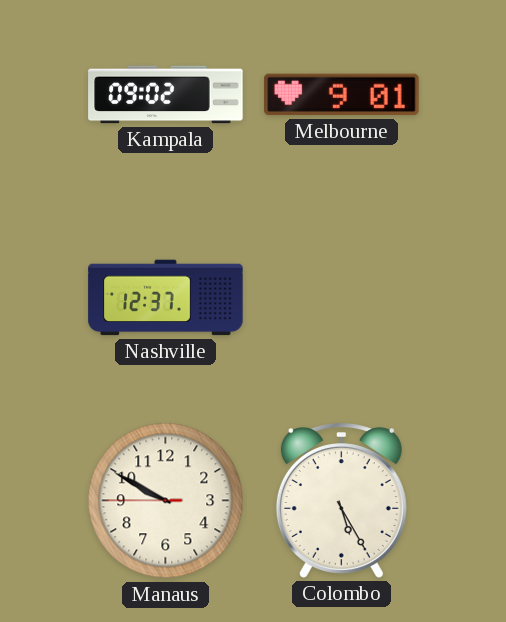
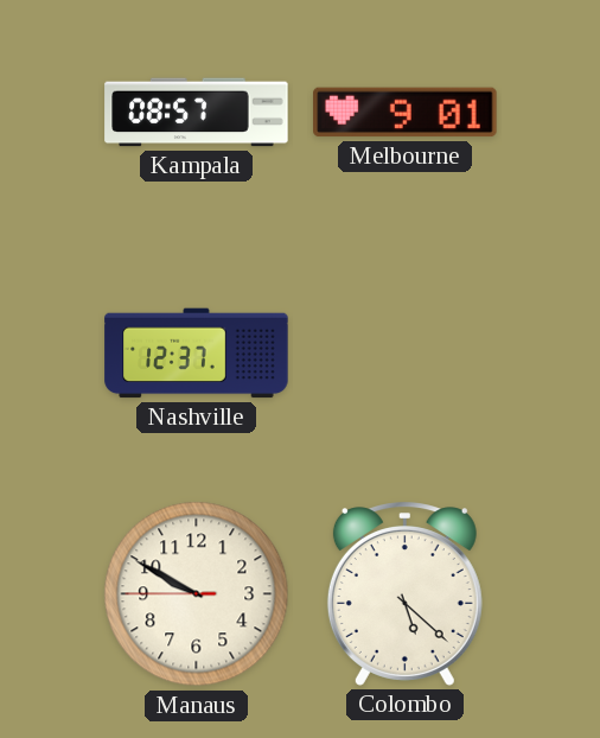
Kampala: 09:02 -> 08:57
Colombo: 5:25 -> 5:22
